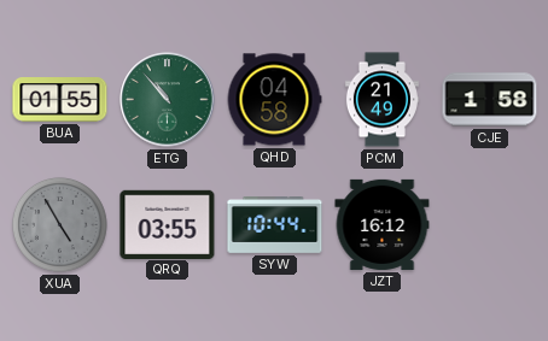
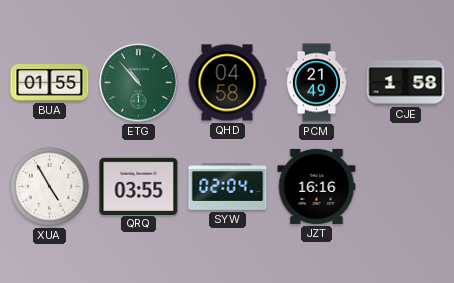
XUA dial: grey -> white
SYW: 10:44 -> 02:04
JZT: 16:12 -> 16:16
